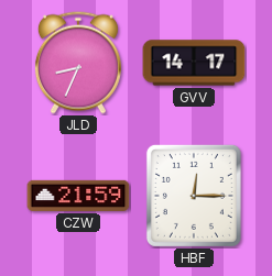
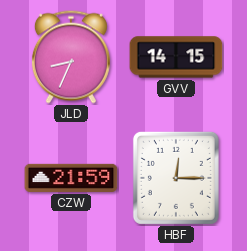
GVV: 14:17 -> 14:15
